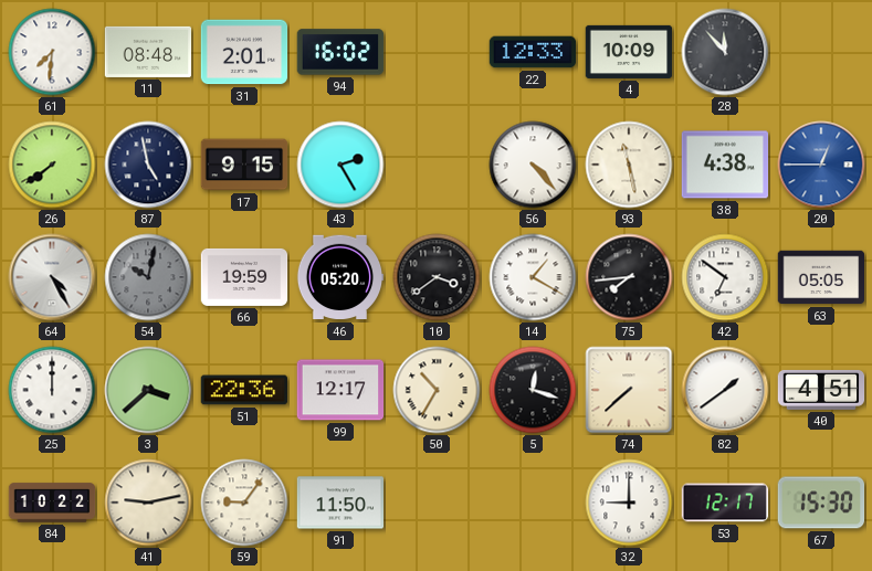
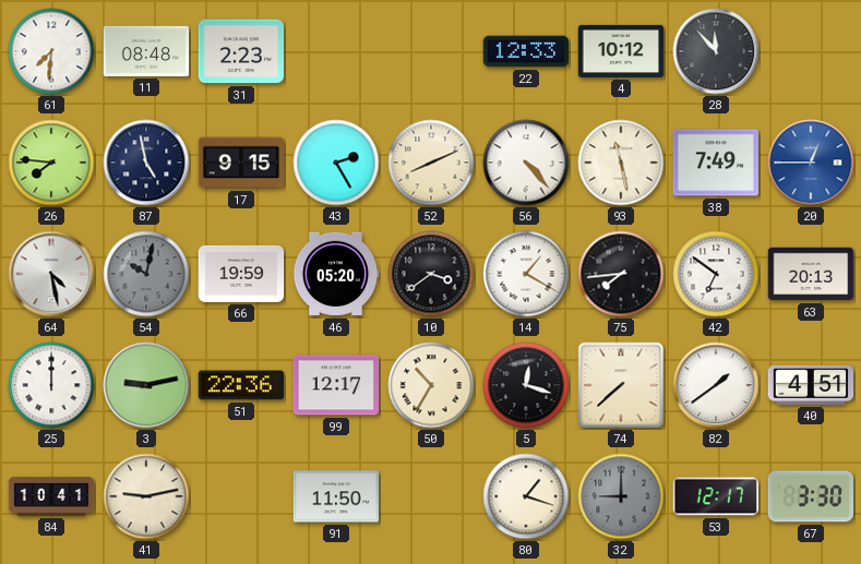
31: 2:01 -> 2:23
94: 16:02 -> none
4: 10:09 -> 10:12
26: 7:39 -> 7:46
52: none -> 8:11
38: 4:38 -> 7:49
64: 4:25 -> 4:28
63: 05:05 -> 20:13
3: 3:38 -> 9:13
84: 10:22 -> 10:41
59: 9:06 -> none
80: none -> 1:18
32 dial: white -> grey
67: 15:30 -> 3:30
